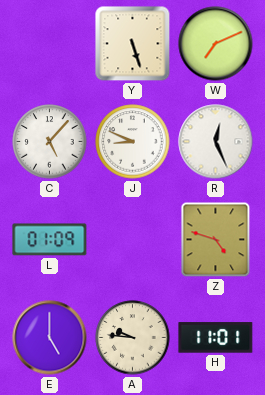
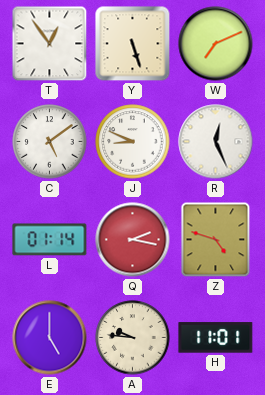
T: none -> 12:54
C: 5:07 -> 5:09
L: 01:09 -> 01:14
Q: none -> 2:17
